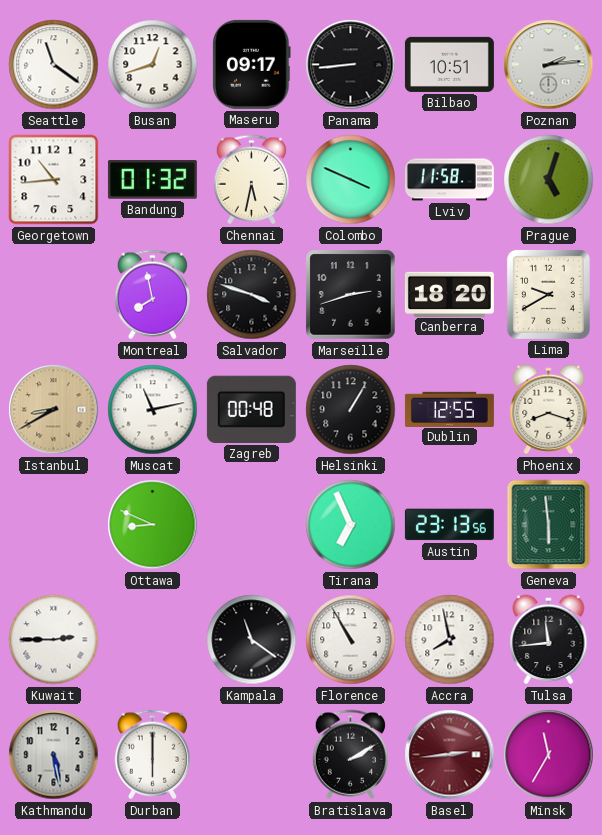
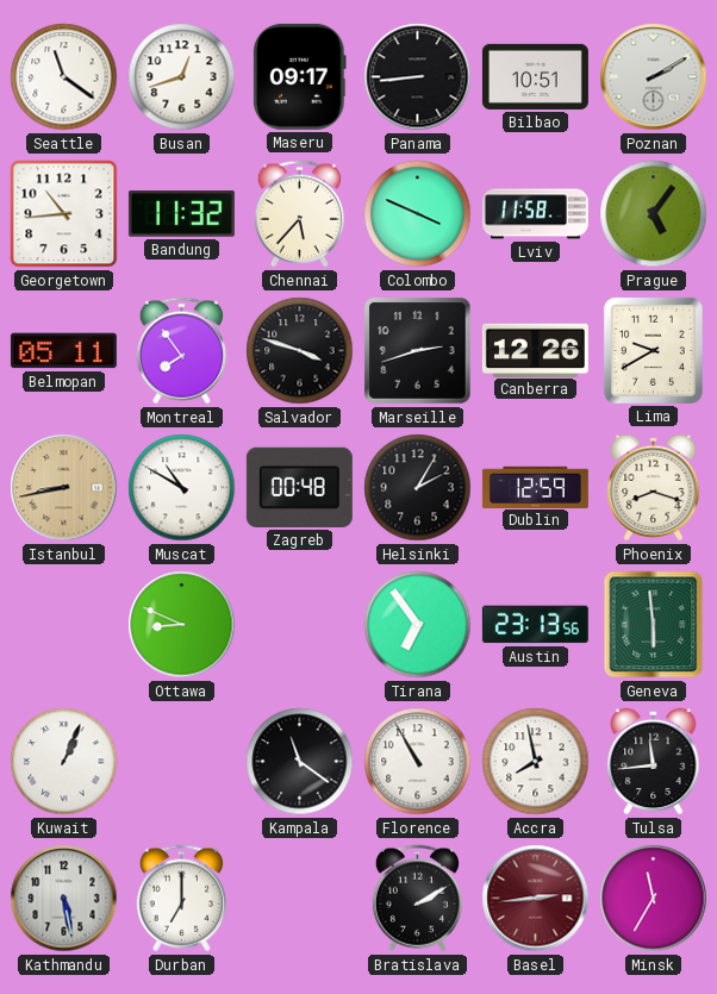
Poznan: 2:14 -> 2:10
Bandung: 01:32 -> 11:32
Chennai: 5:32 -> 5:37
Prague: 5:03 -> 5:06
Belmopan: none -> 05:11
Montreal: 7:58 -> 7:54
Canberra: 18:20 -> 12:26
Istanbul: 8:40 -> 8:43
Muscat: 11:13 -> 10:50
Helsinki: 1:05 -> 2:05
Dublin: 12:55 -> 12:59
Tirana: 6:56 -> 6:54
Kuwait: 2:45 -> 1:04
Durban: 6:00 -> 7:00
